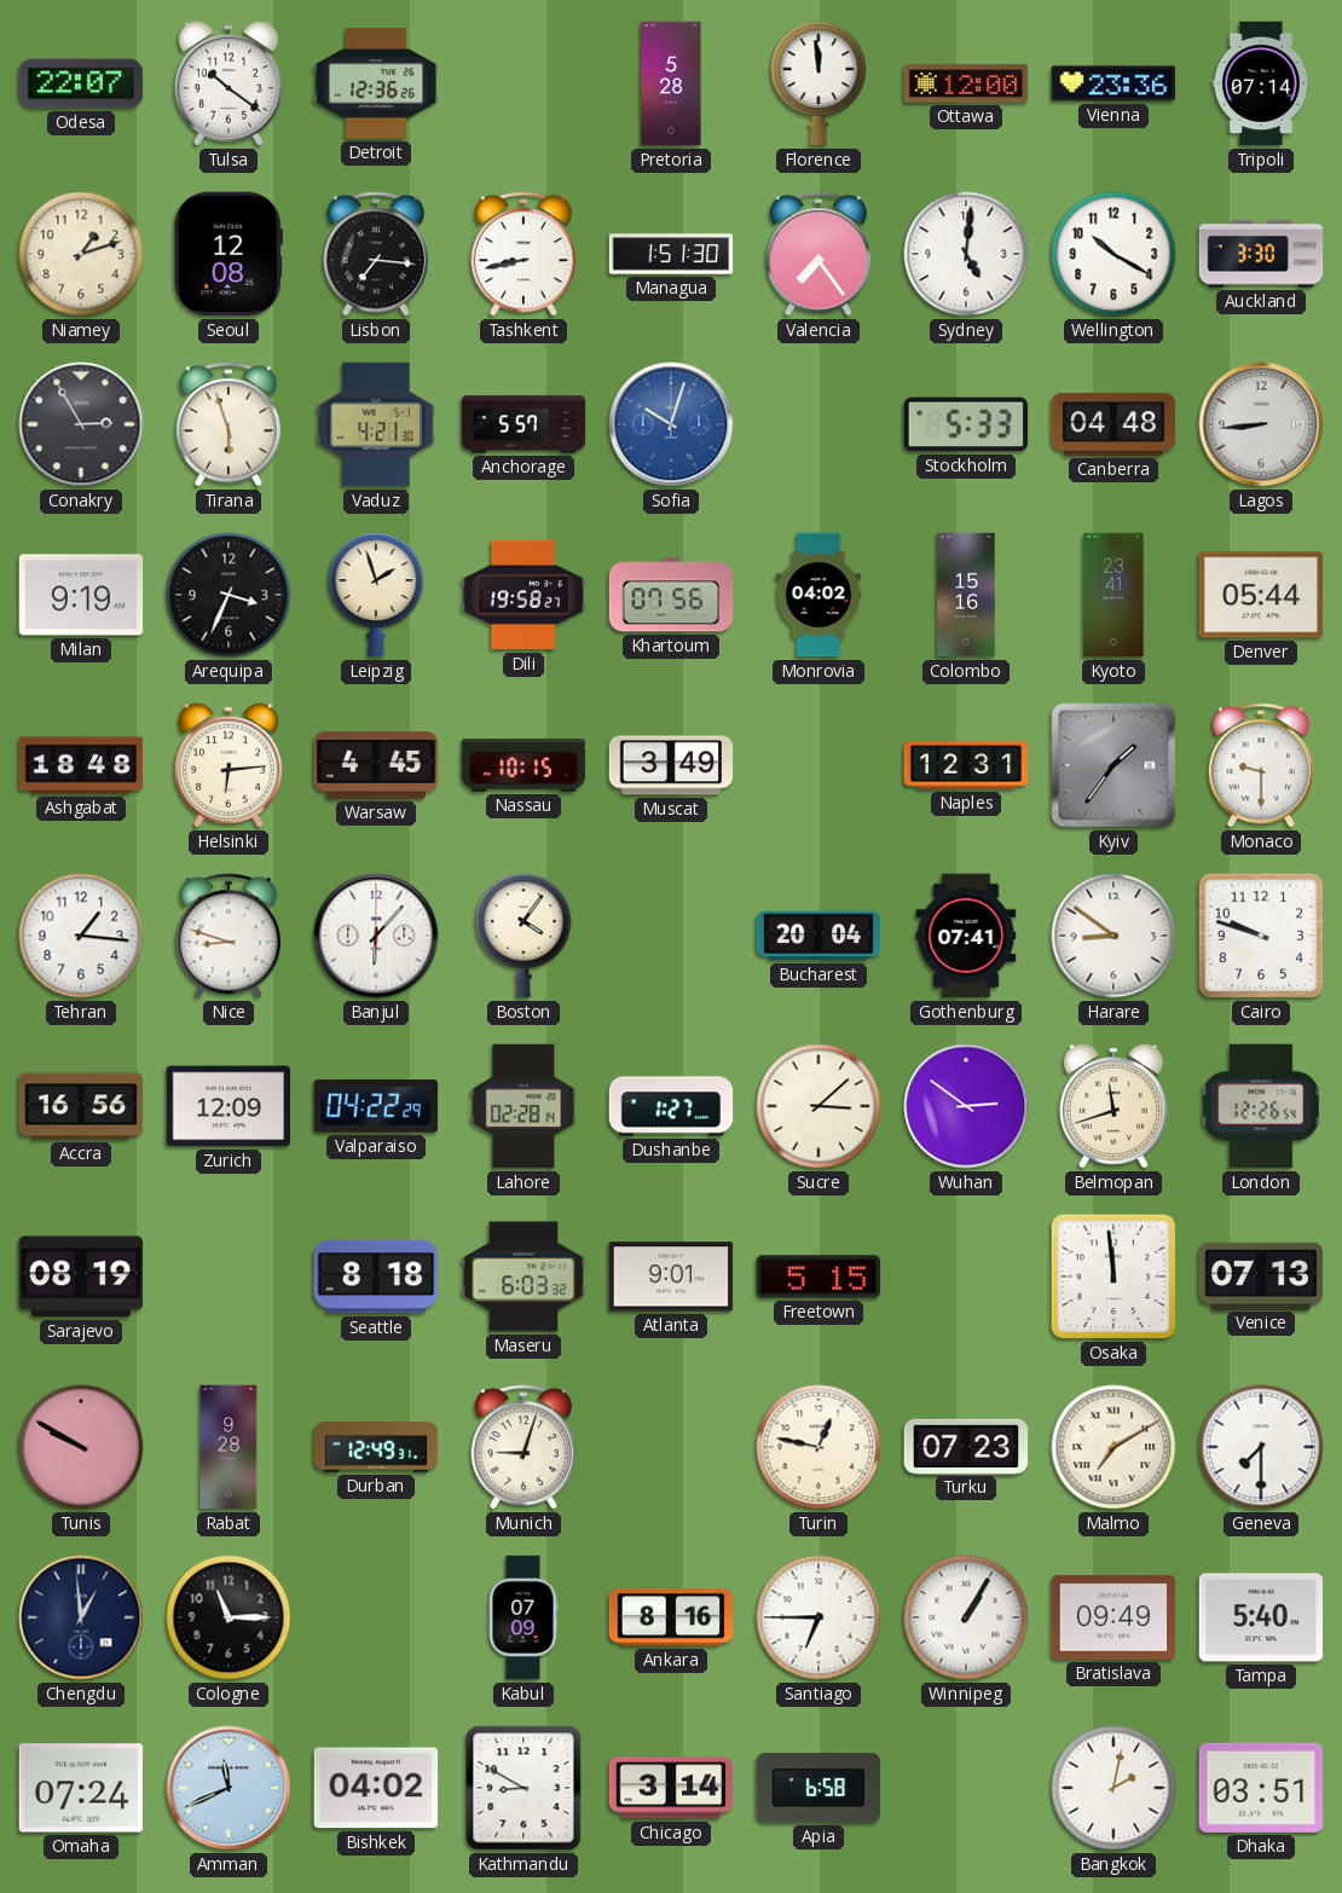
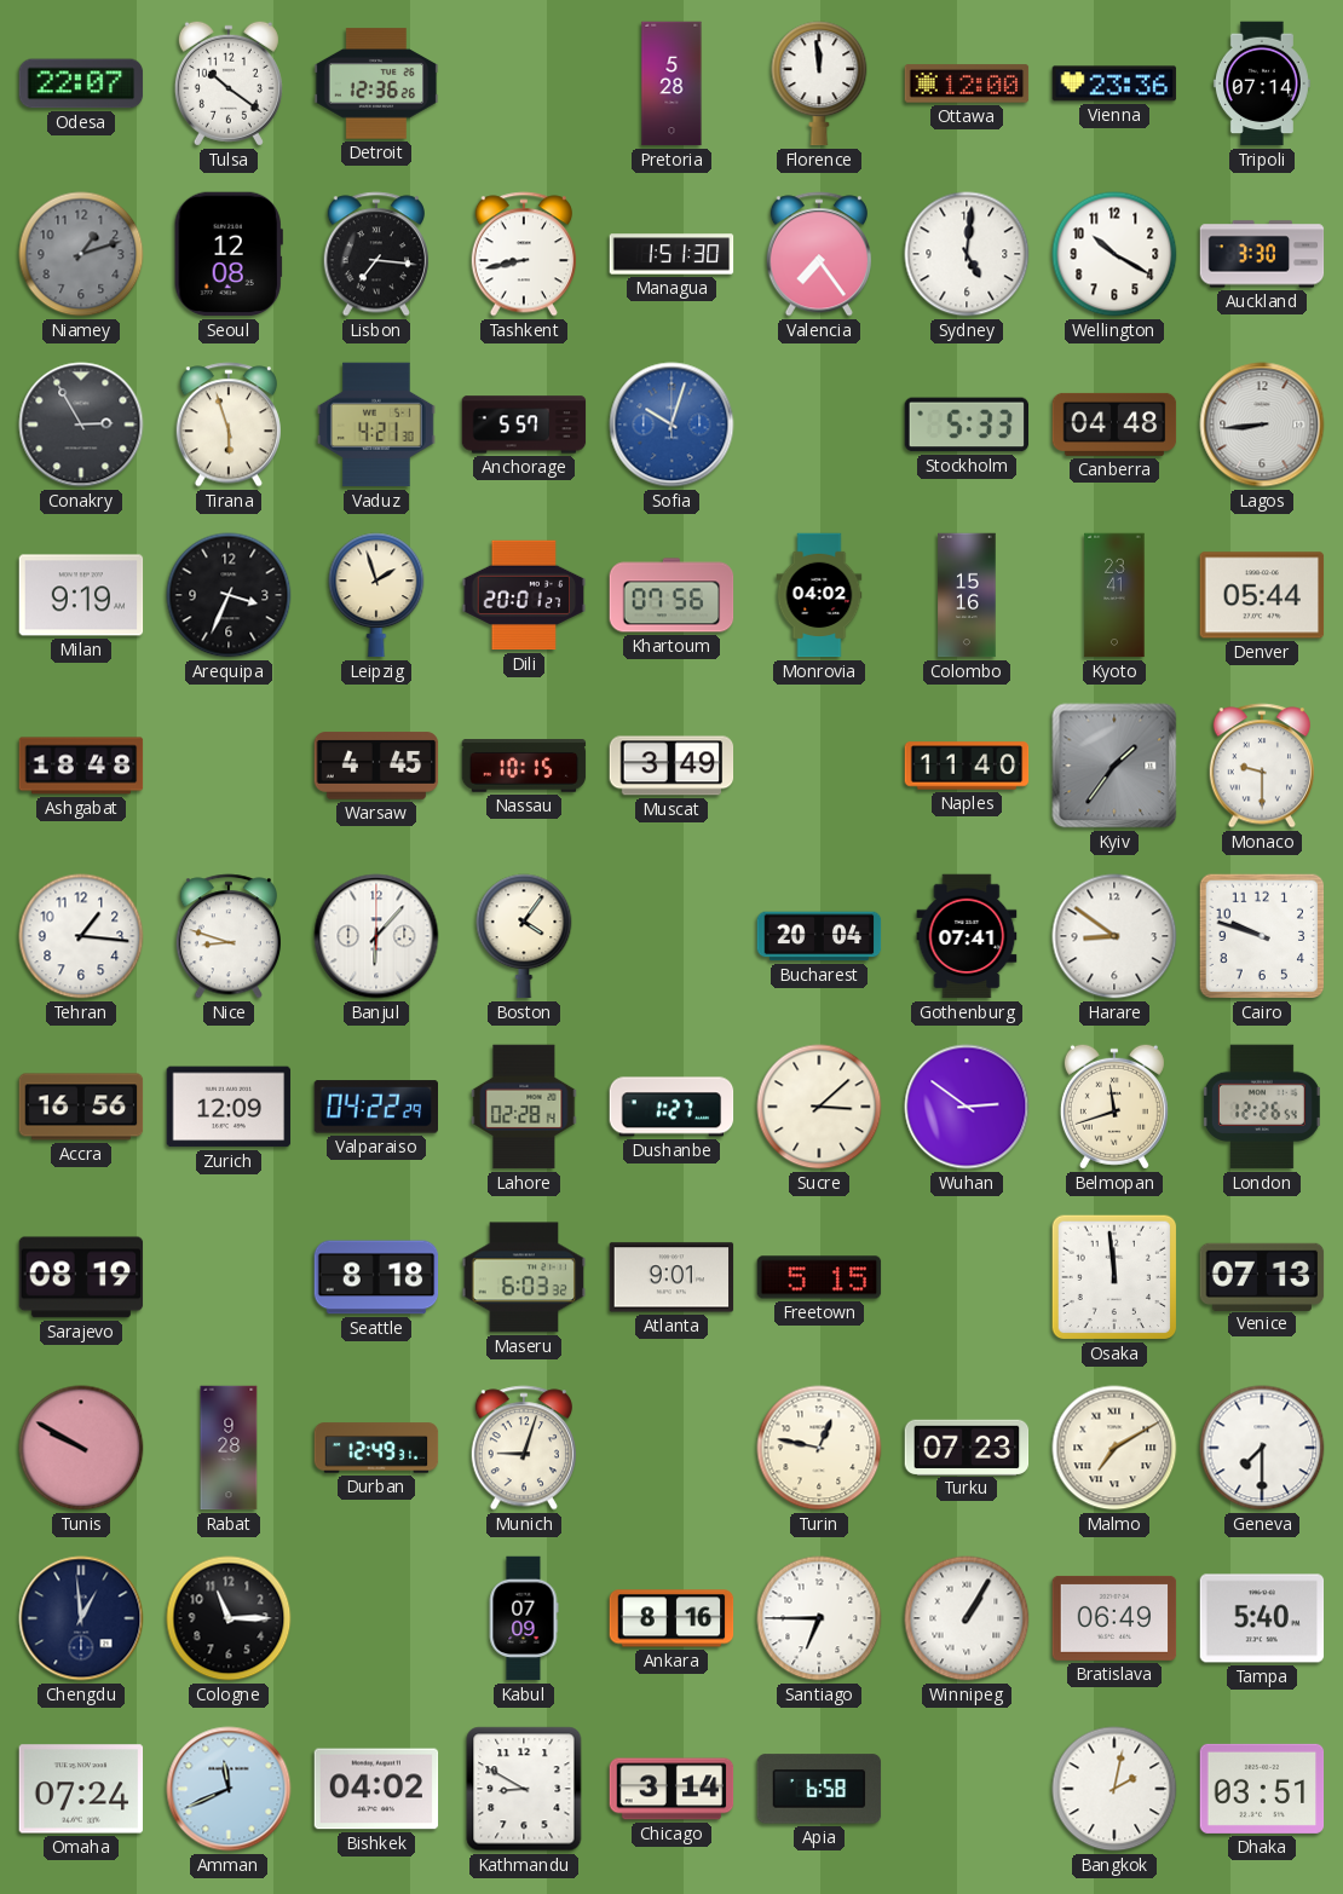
Niamey dial: cream -> grey
Dili: 19:58 -> 20:01
Helsinki: 6:14 -> none
Naples: 12:31 -> 11:40
Bratislava: 09:49 -> 06:49
